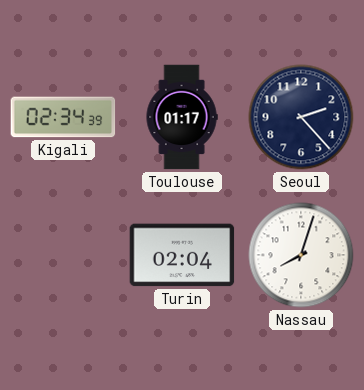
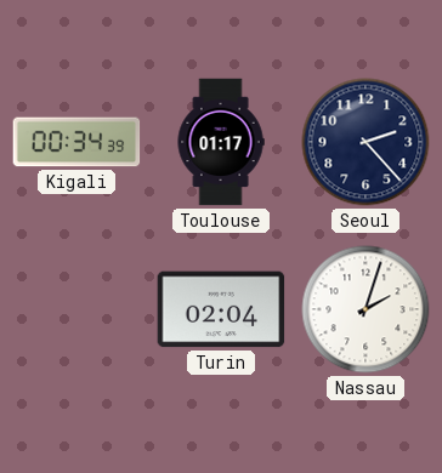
Kigali: 02:34 -> 00:34
Nassau: 8:03 -> 2:03
